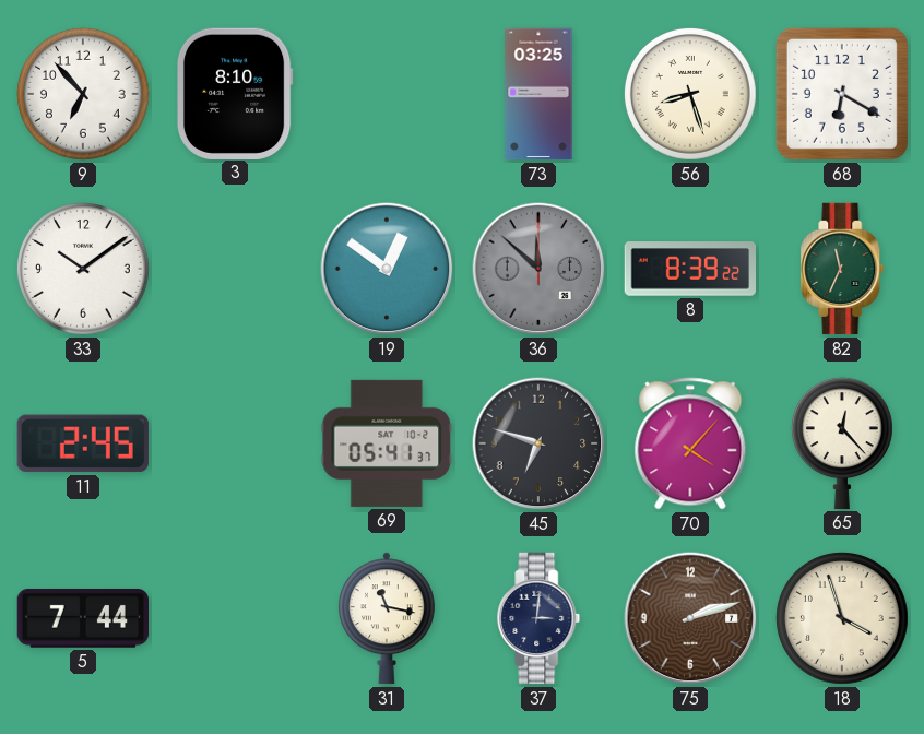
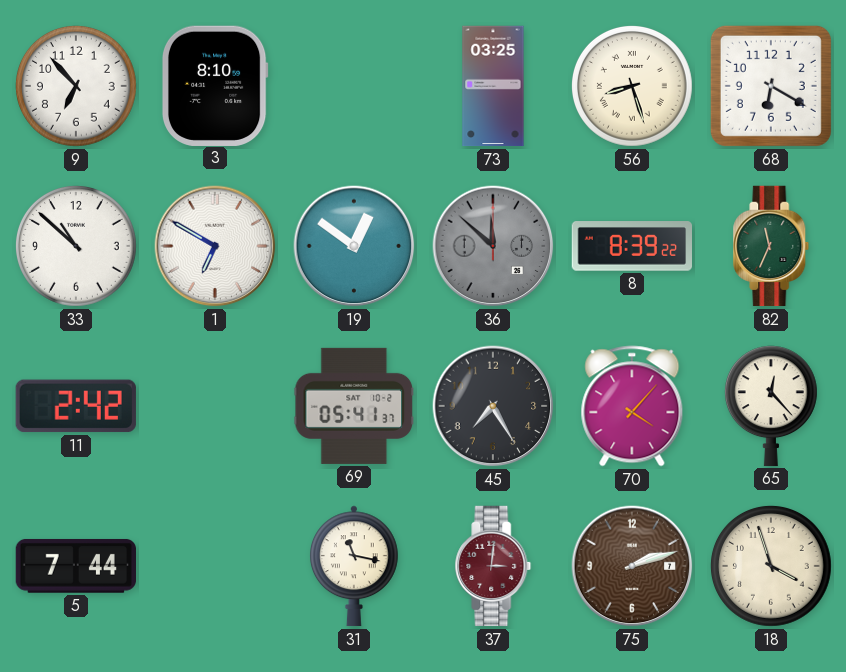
33: 10:09 -> 10:52
1: none -> 6:50
11: 2:45 -> 2:42
45: 6:48 -> 7:25
37 dial: navy -> burgundy
